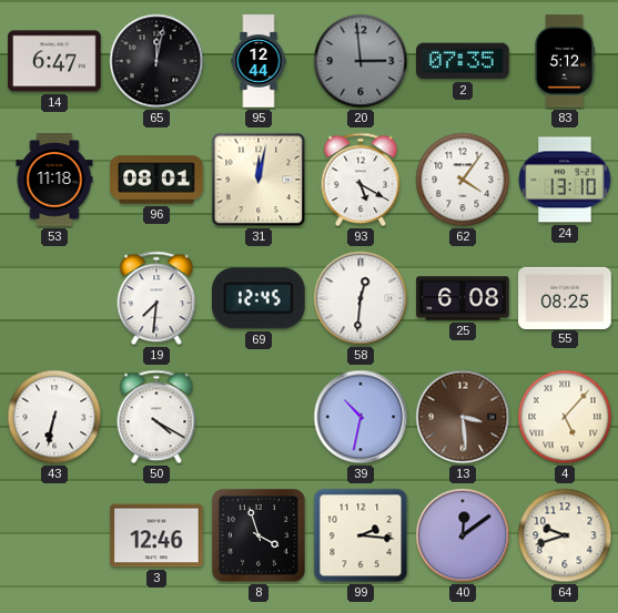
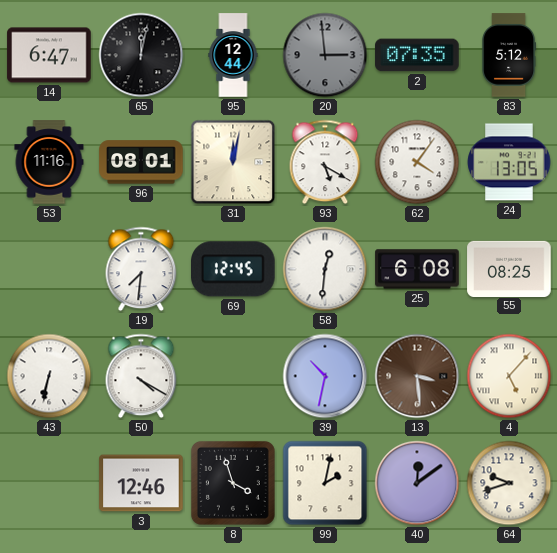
53: 11:18 -> 11:16
24: 13:10 -> 13:05
99: 2:16 -> 2:02
